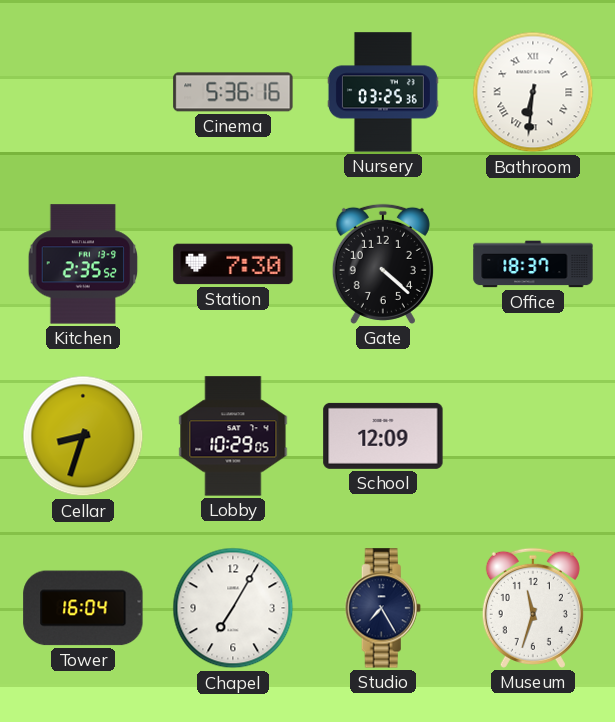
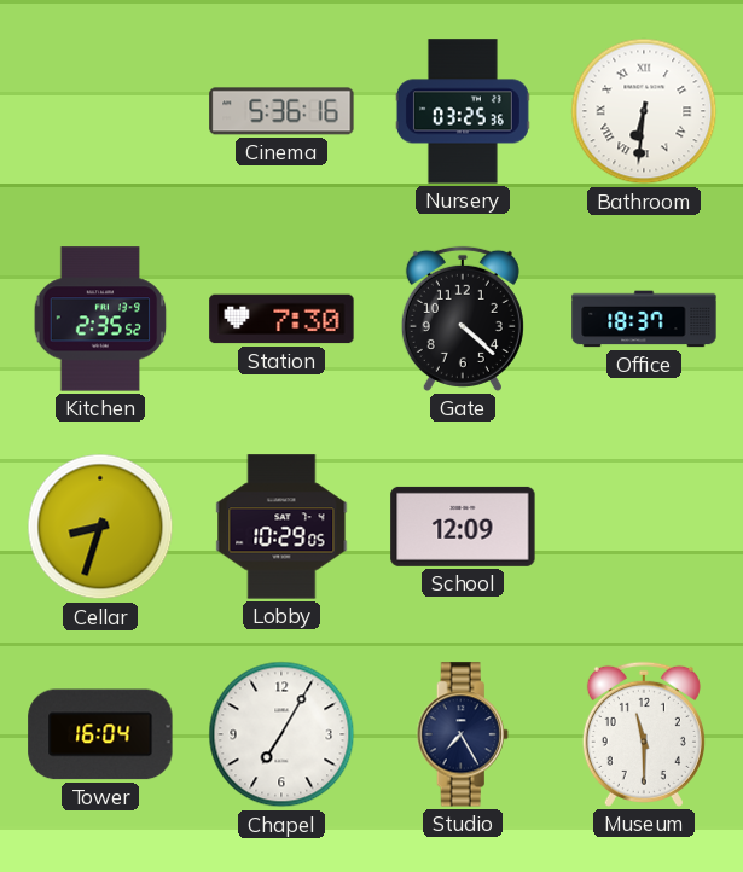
Museum: 11:33 -> 11:30
